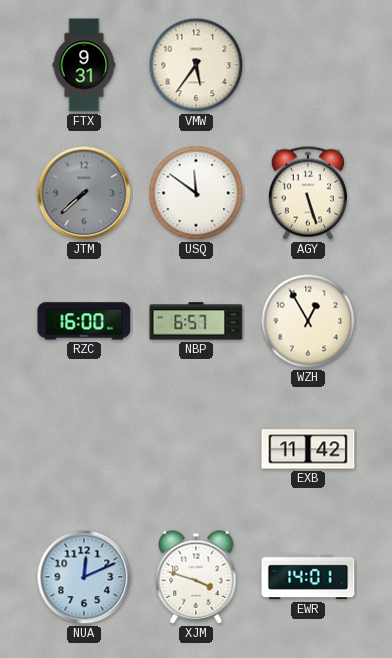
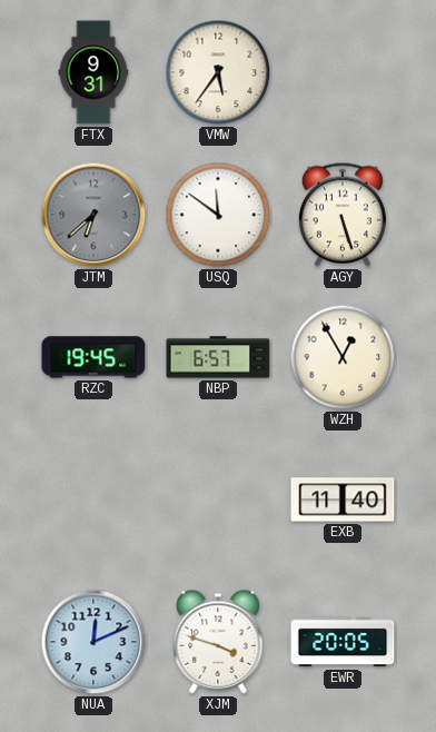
JTM: 7:38 -> 6:38
RZC: 16:00 -> 19:45
EXB: 11:42 -> 11:40
EWR: 14:01 -> 20:05
